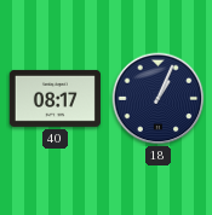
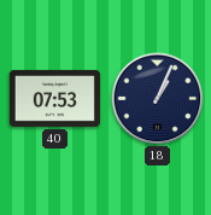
40: 08:17 -> 07:53
